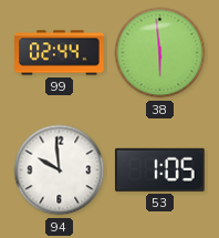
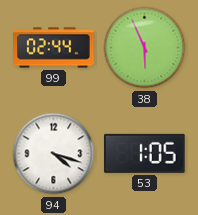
38: 5:59 -> 5:56
94: 9:59 -> 4:18
